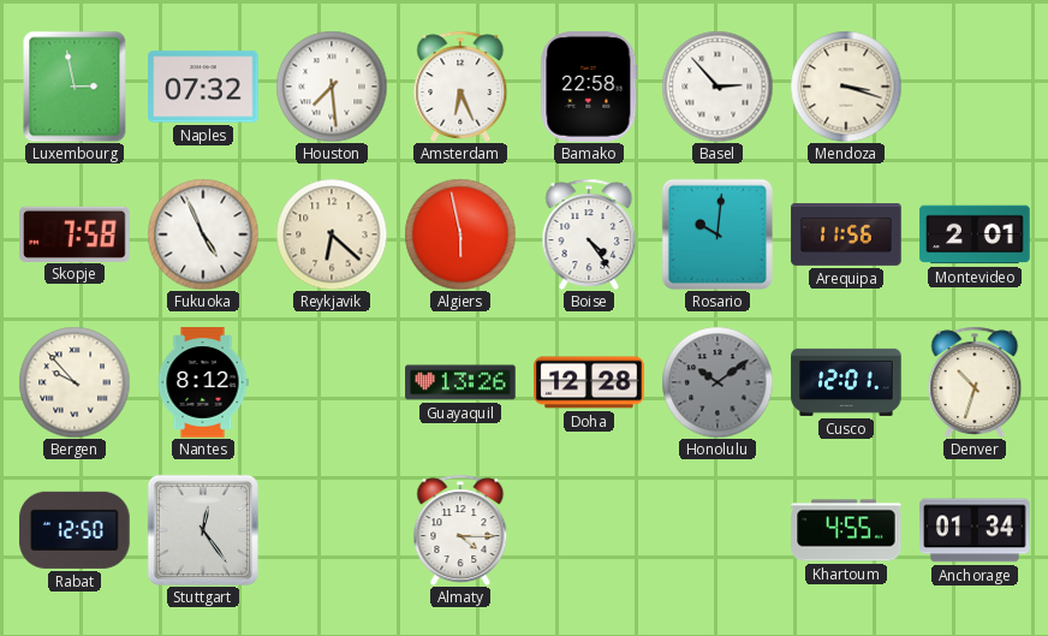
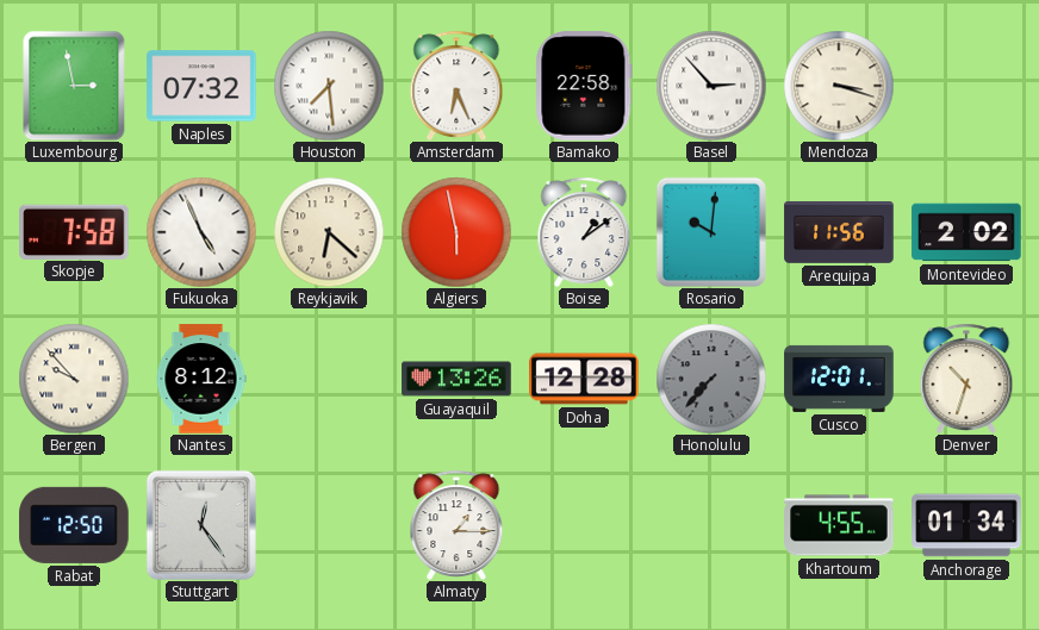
Boise: 4:24 -> 1:09
Montevideo: 2:01 -> 2:02
Honolulu: 10:09 -> 7:37
Almaty: 4:15 -> 1:15
